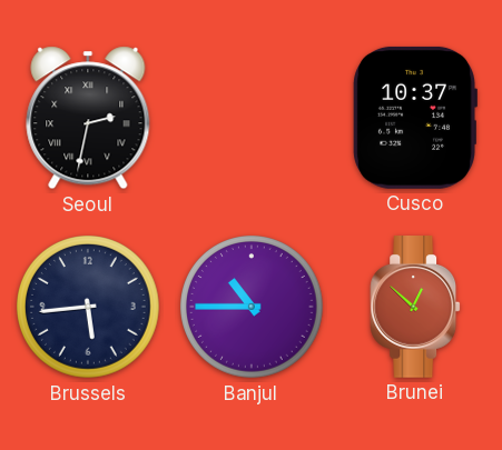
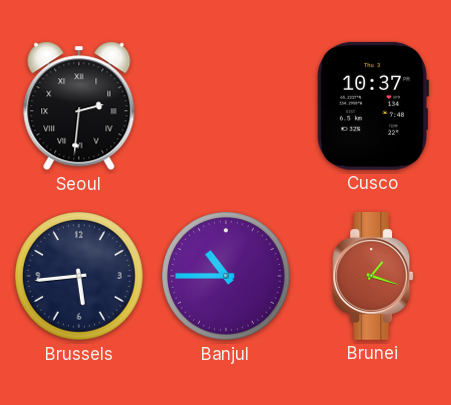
Seoul: 2:32 -> 2:31
Brunei: 12:52 -> 1:18
